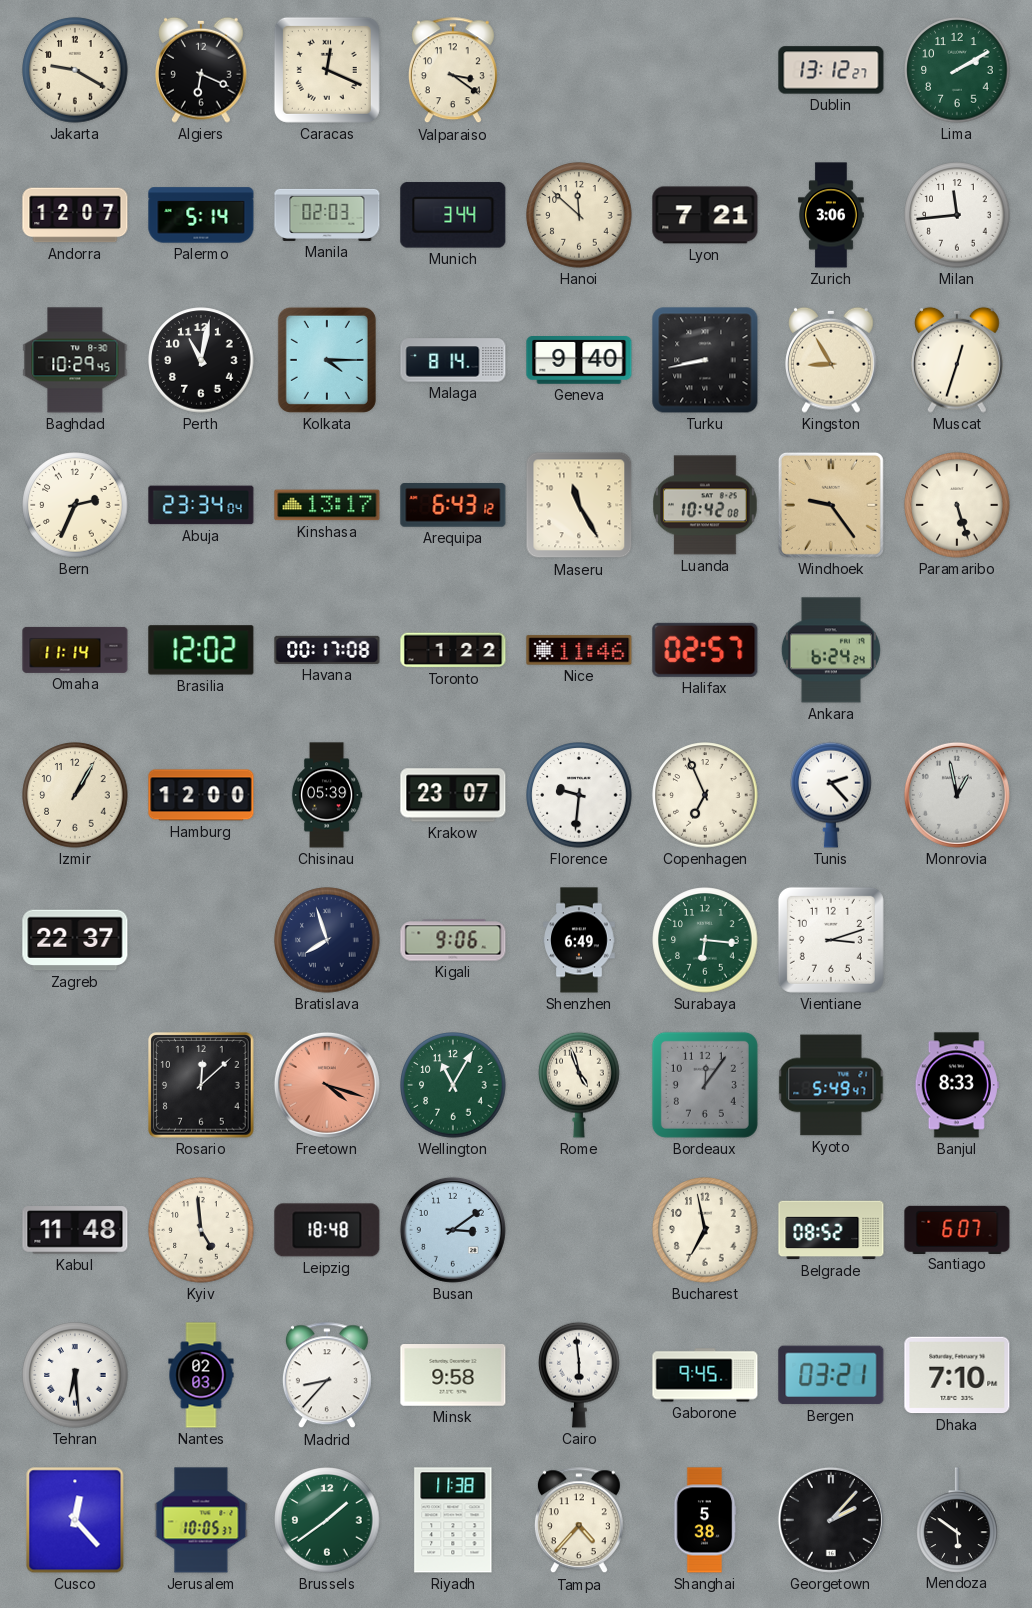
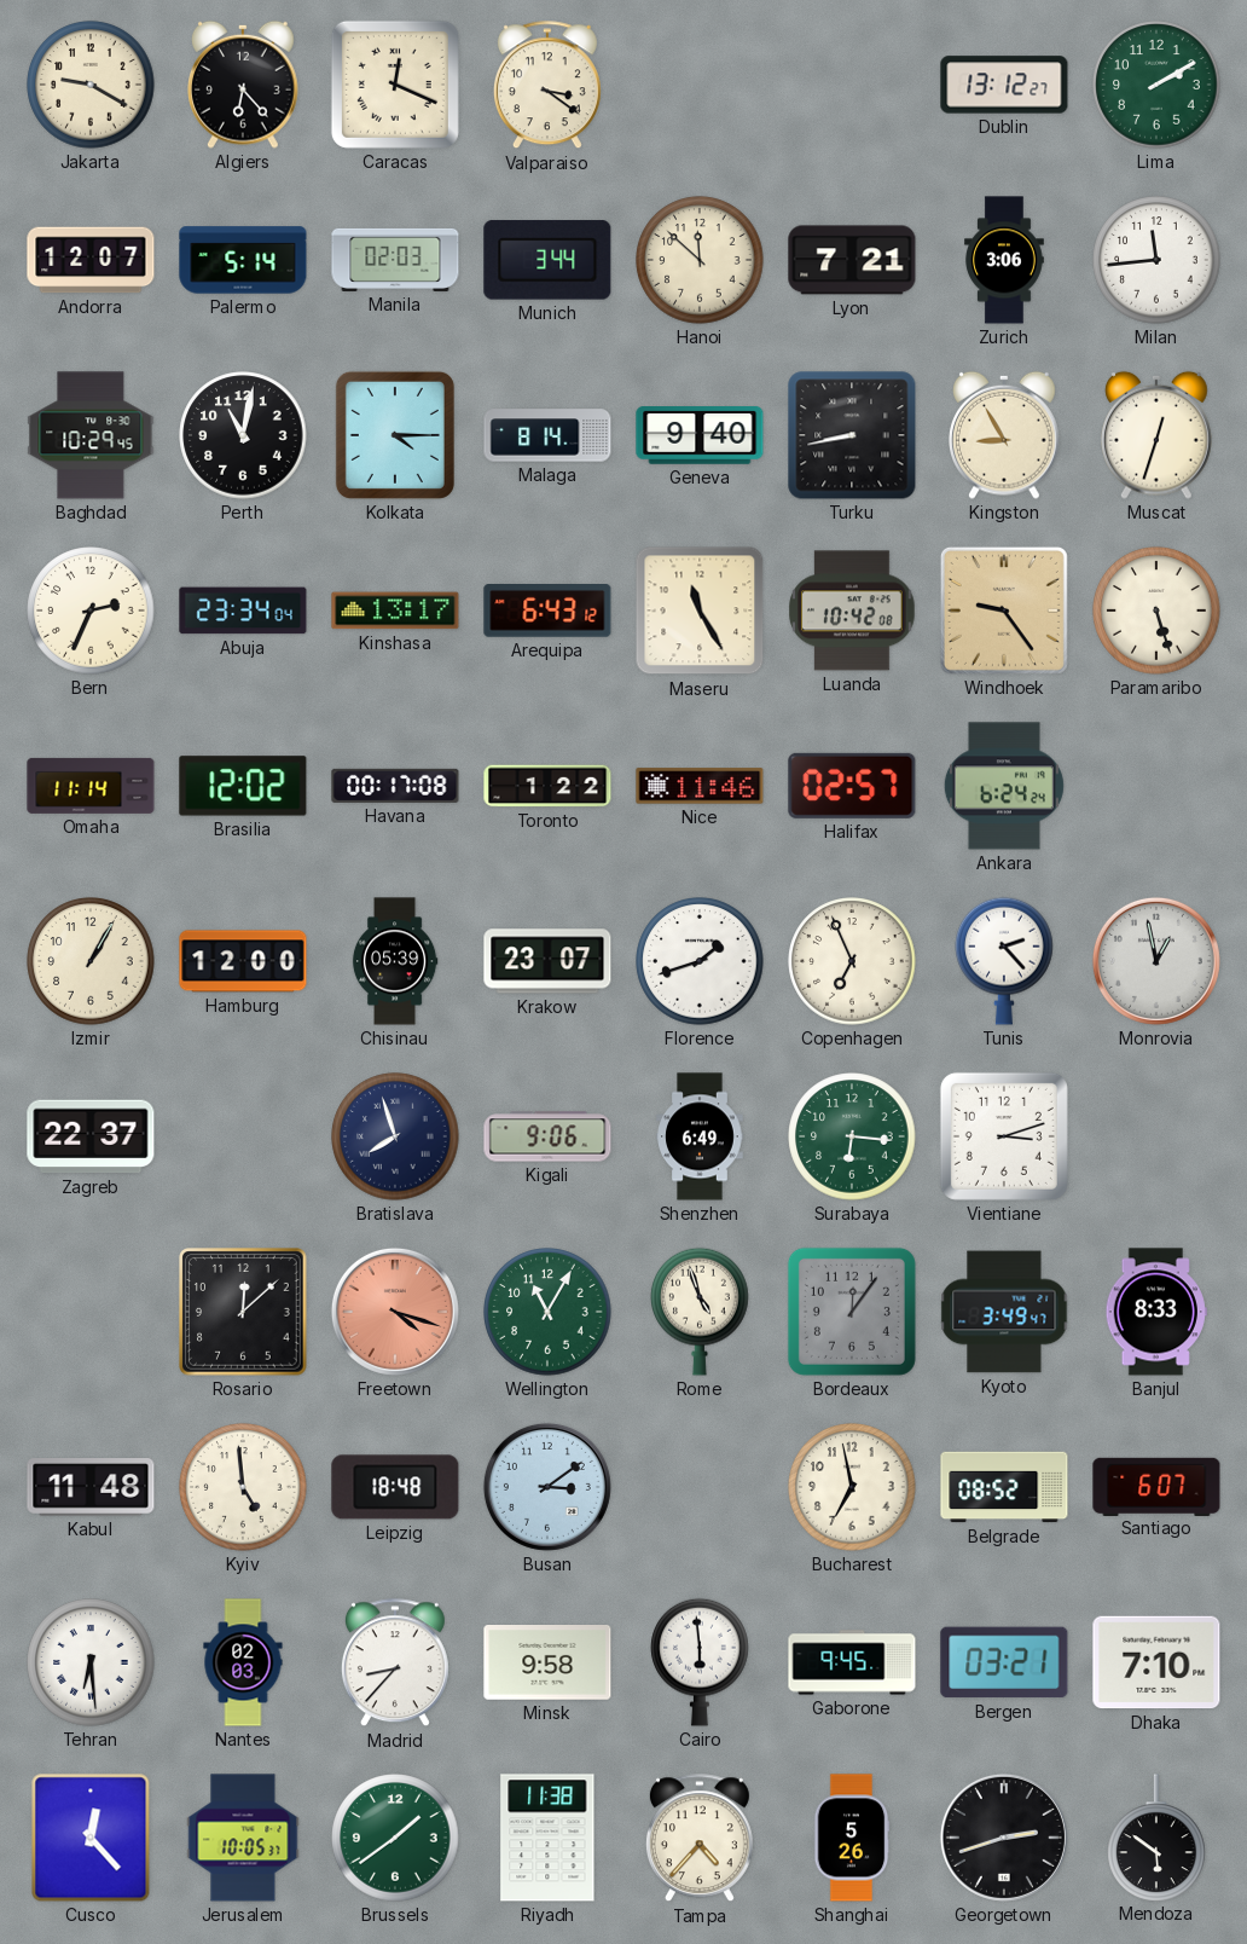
Algiers: 6:19 -> 6:23
Florence: 9:31 -> 1:42
Kyoto: 5:49 -> 3:49
Shanghai: 5:38 -> 5:26
Georgetown: 2:07 -> 2:42
